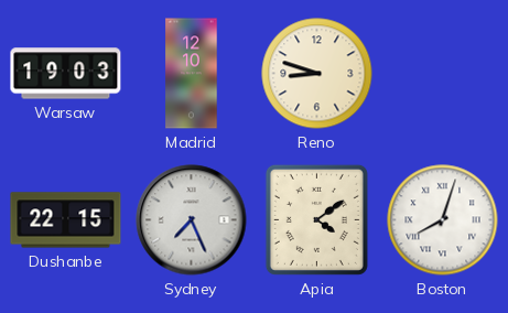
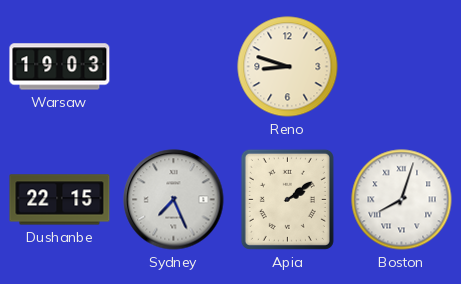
Madrid: 12:10 -> none
Apia: 4:09 -> 2:09
